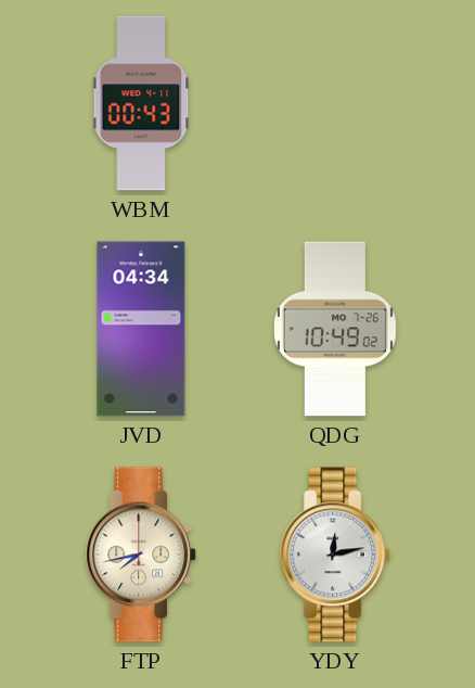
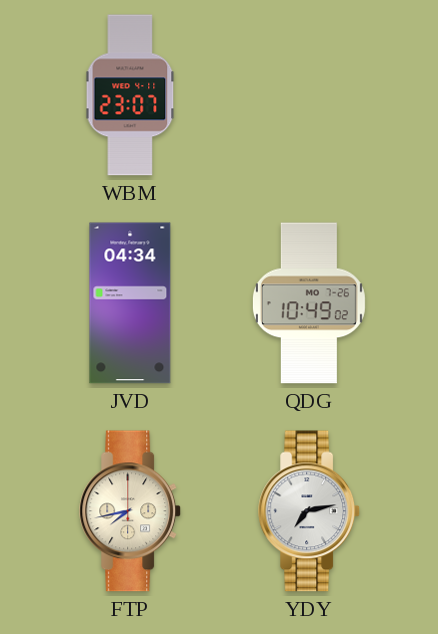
WBM: 00:43 -> 23:07
YDY: 12:13 -> 7:13
